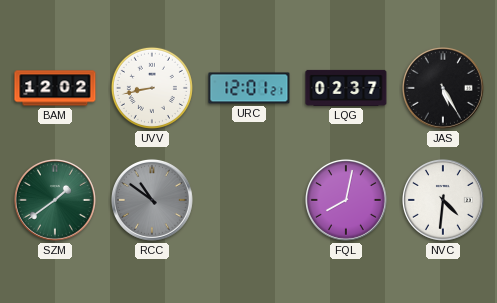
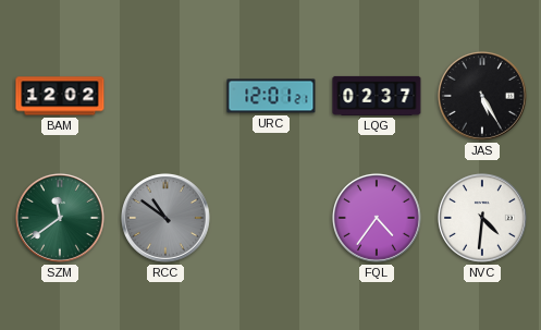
UVV: 8:43 -> none
SZM: 1:39 -> 11:39
FQL: 8:02 -> 4:36
